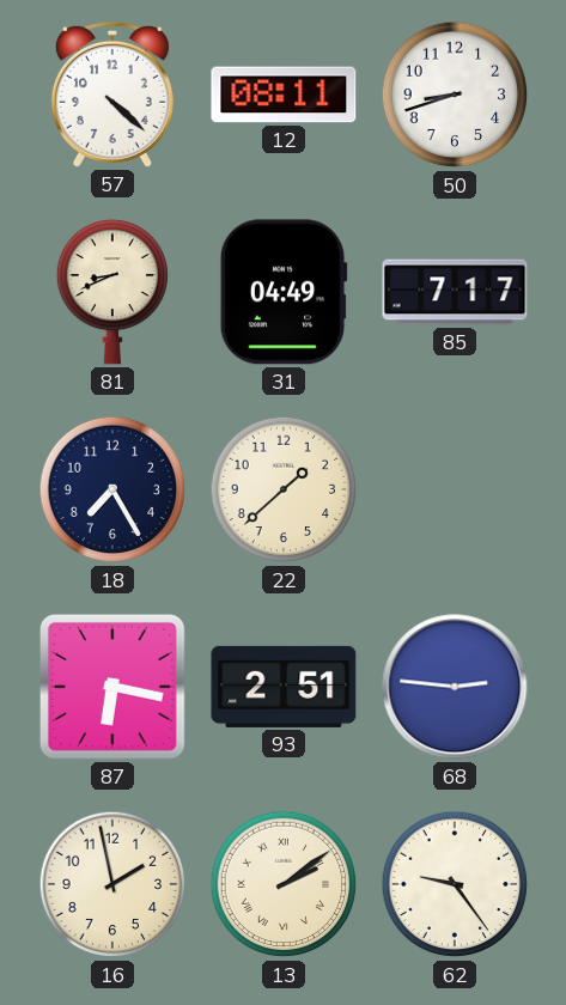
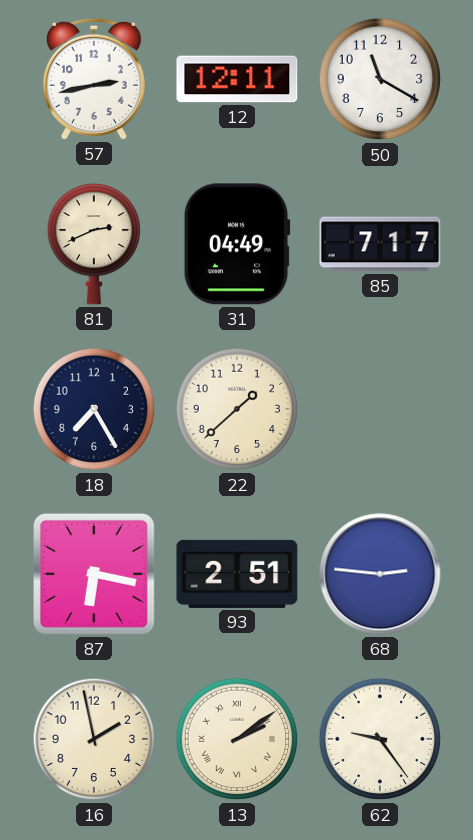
57: 4:22 -> 2:43
12: 08:11 -> 12:11
50: 8:42 -> 11:20
81: 8:41 -> 2:41
